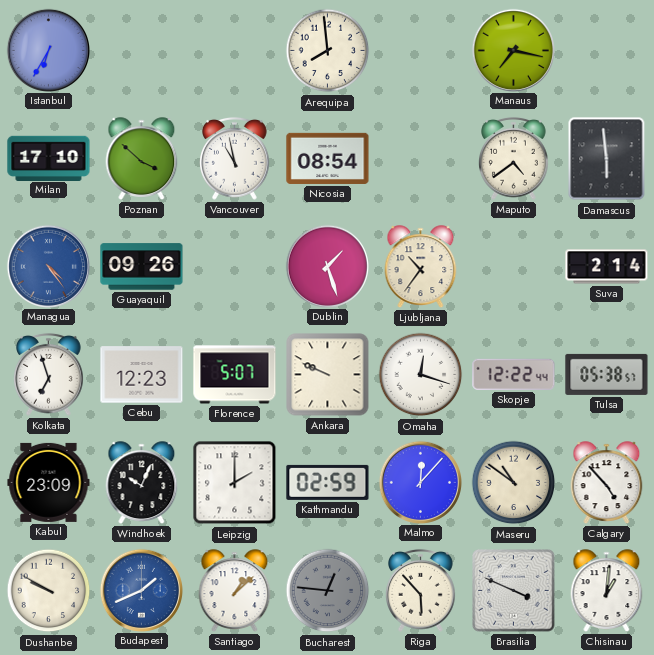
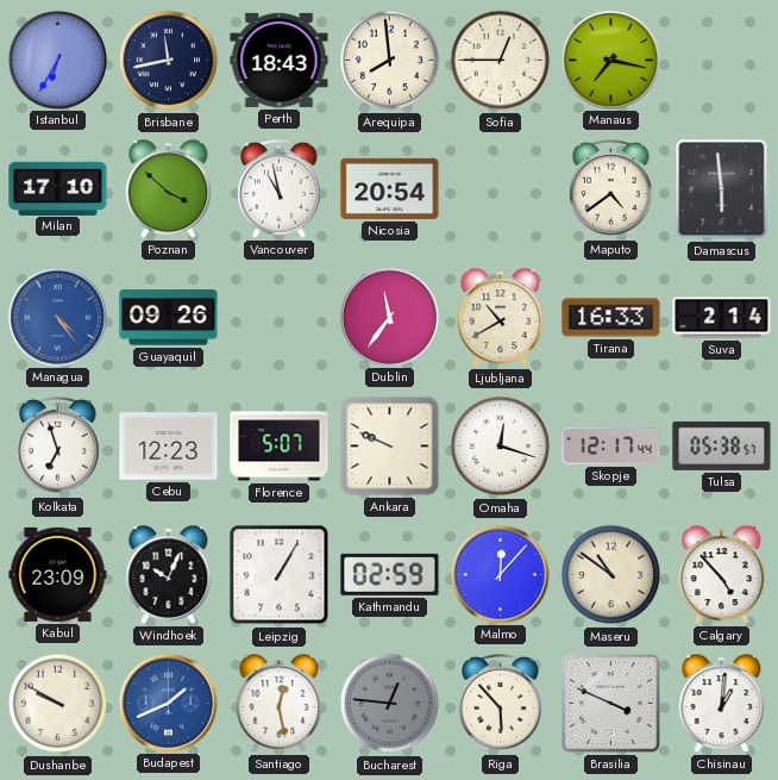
Brisbane: none -> 11:43
Perth: none -> 18:43
Sofia: none -> 12:45
Nicosia: 08:54 -> 20:54
Dublin: 1:27 -> 11:36
Ljubljana: 10:36 -> 10:40
Tirana: none -> 16:33
Skopje: 12:22 -> 12:17
Leipzig: 2:00 -> 1:05
Santiago: 1:08 -> 12:28
